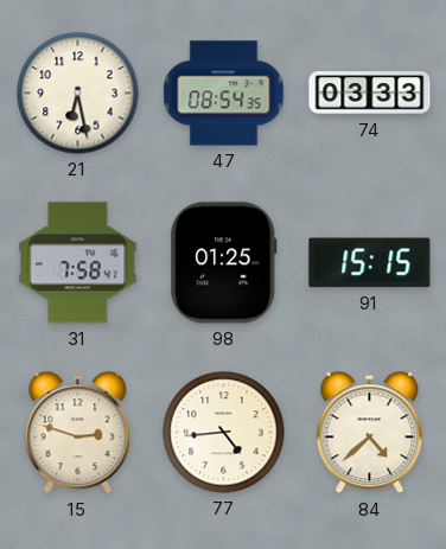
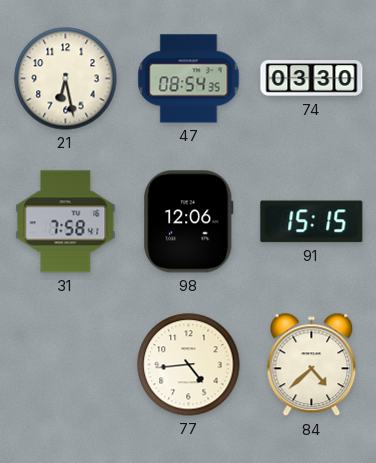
74: 03:33 -> 03:30
98: 01:25 -> 12:06
15: 2:48 -> none
